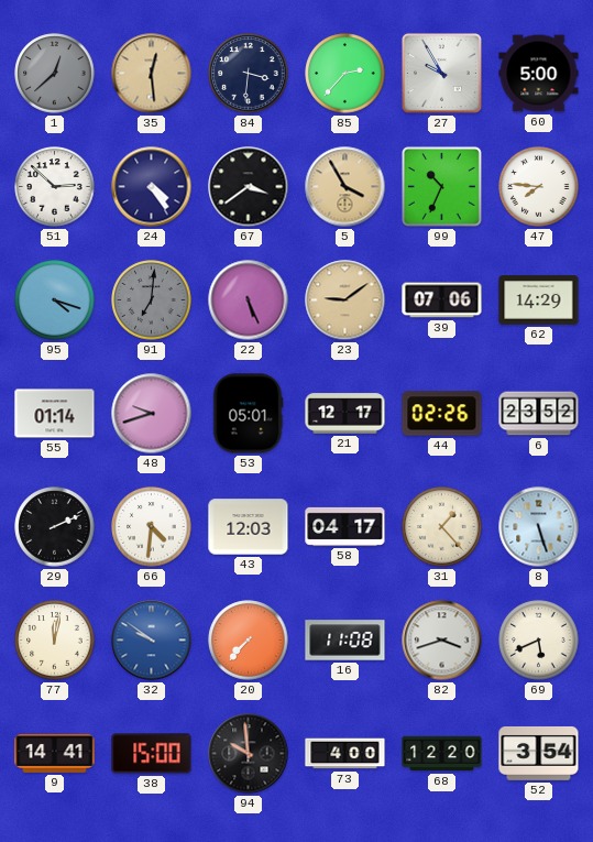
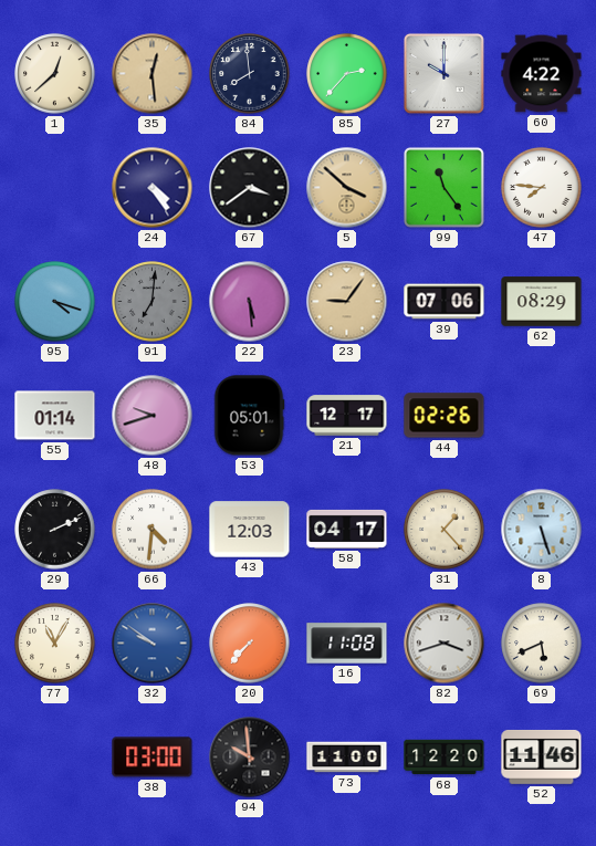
1 dial: grey -> cream
84: 3:31 -> 7:59
27: 9:55 -> 10:00
60: 5:00 -> 4:22
51: 2:52 -> none
5: 3:55 -> 3:52
99: 10:34 -> 11:24
22: 5:26 -> 5:29
23: 9:09 -> 9:06
62: 14:29 -> 08:29
6: 23:52 -> none
77: 12:02 -> 11:05
9: 14:41 -> none
38: 15:00 -> 03:00
73: 4:00 -> 11:00
52: 3:54 -> 11:46
